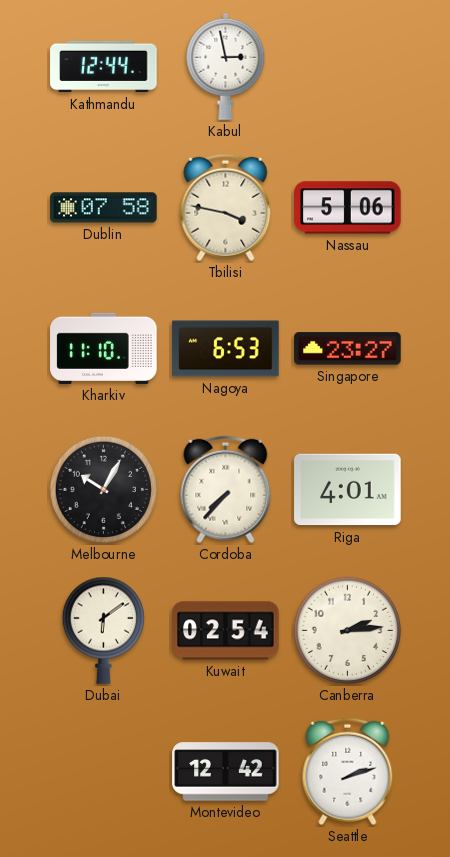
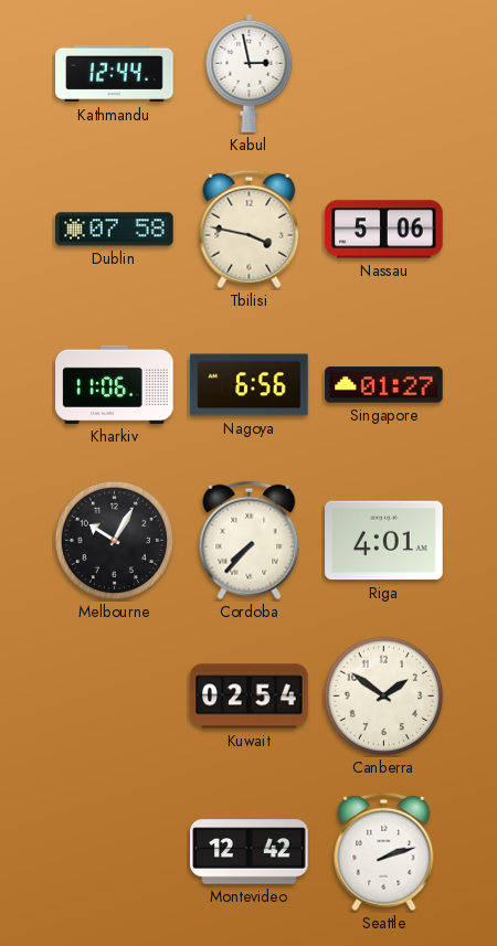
Kharkiv: 11:10 -> 11:06
Nagoya: 6:53 -> 6:56
Singapore: 23:27 -> 01:27
Dubai: 6:09 -> none
Canberra: 2:14 -> 1:51
